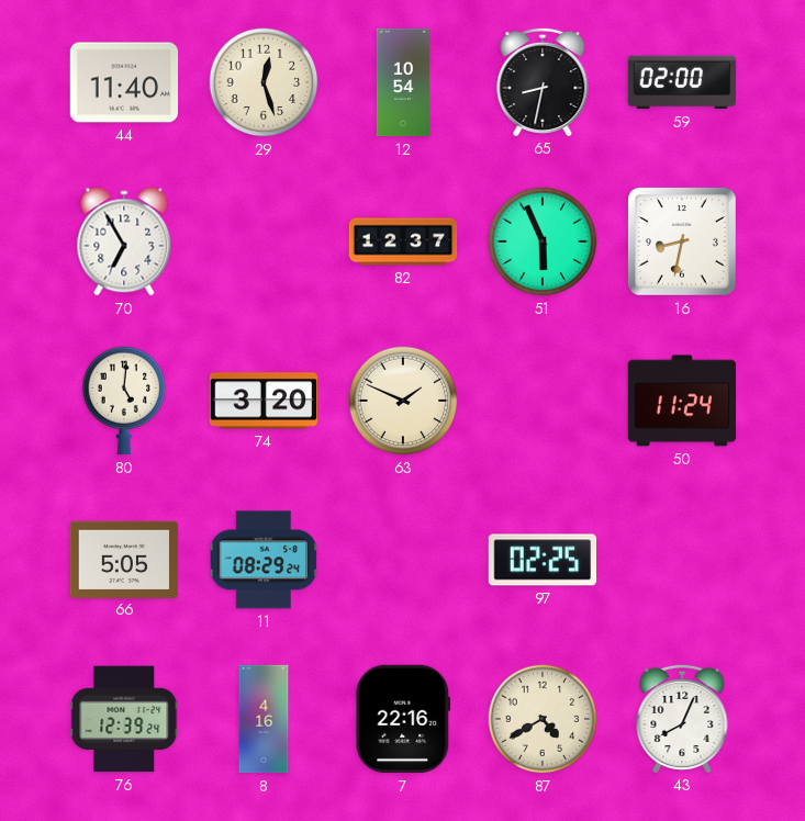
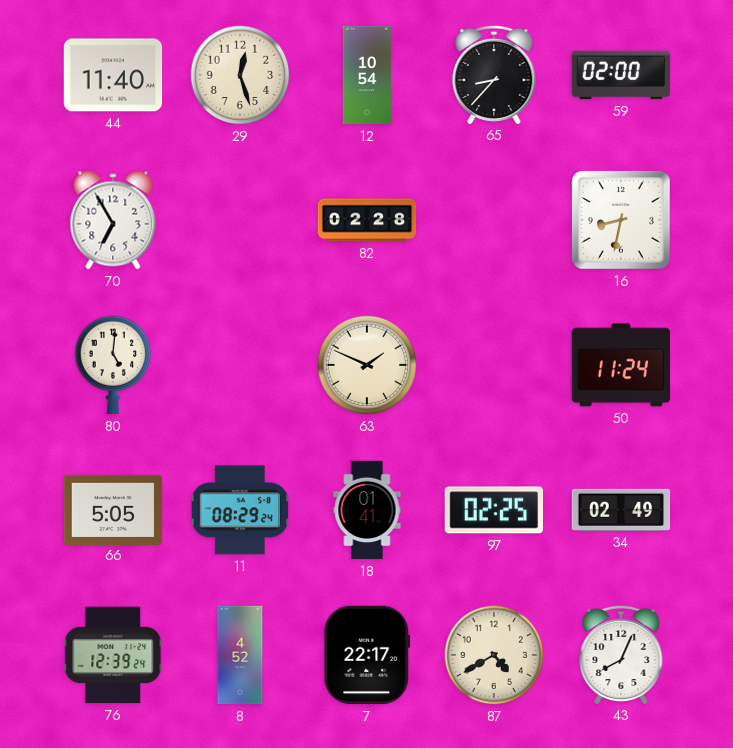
65: 8:32 -> 8:37
82: 12:37 -> 02:28
51: 5:56 -> none
74: 3:20 -> none
18: none -> 01:41
34: none -> 02:49
8: 4:16 -> 4:52
7: 22:16 -> 22:17
